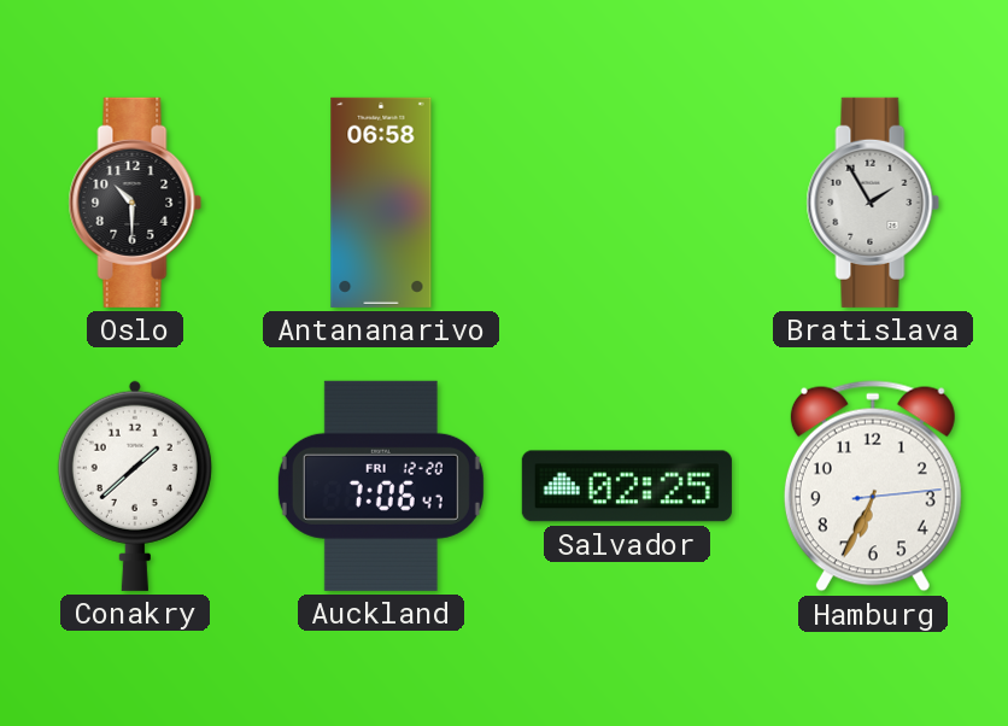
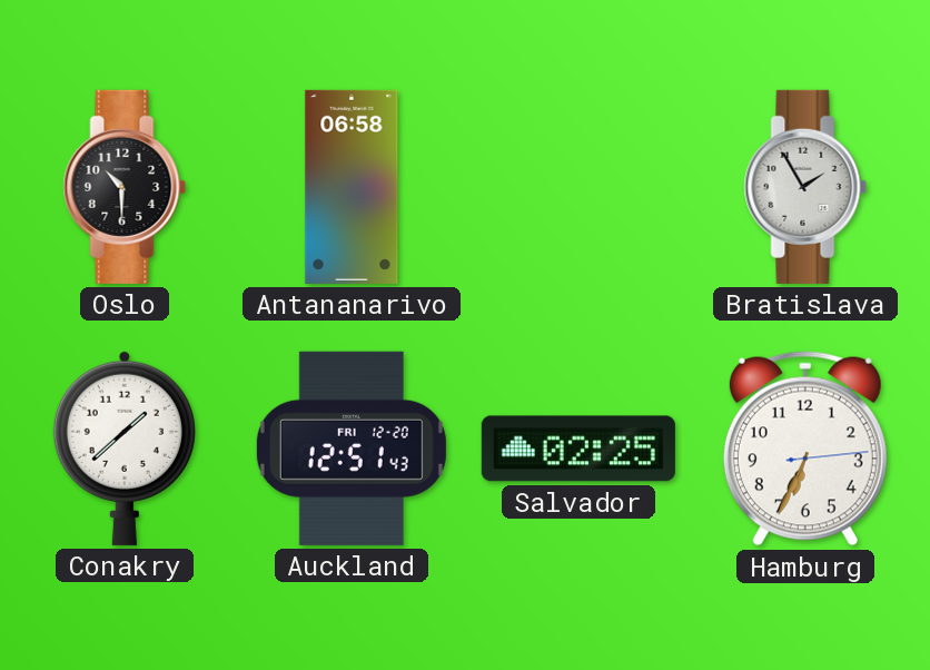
Auckland: 7:06 -> 12:51
